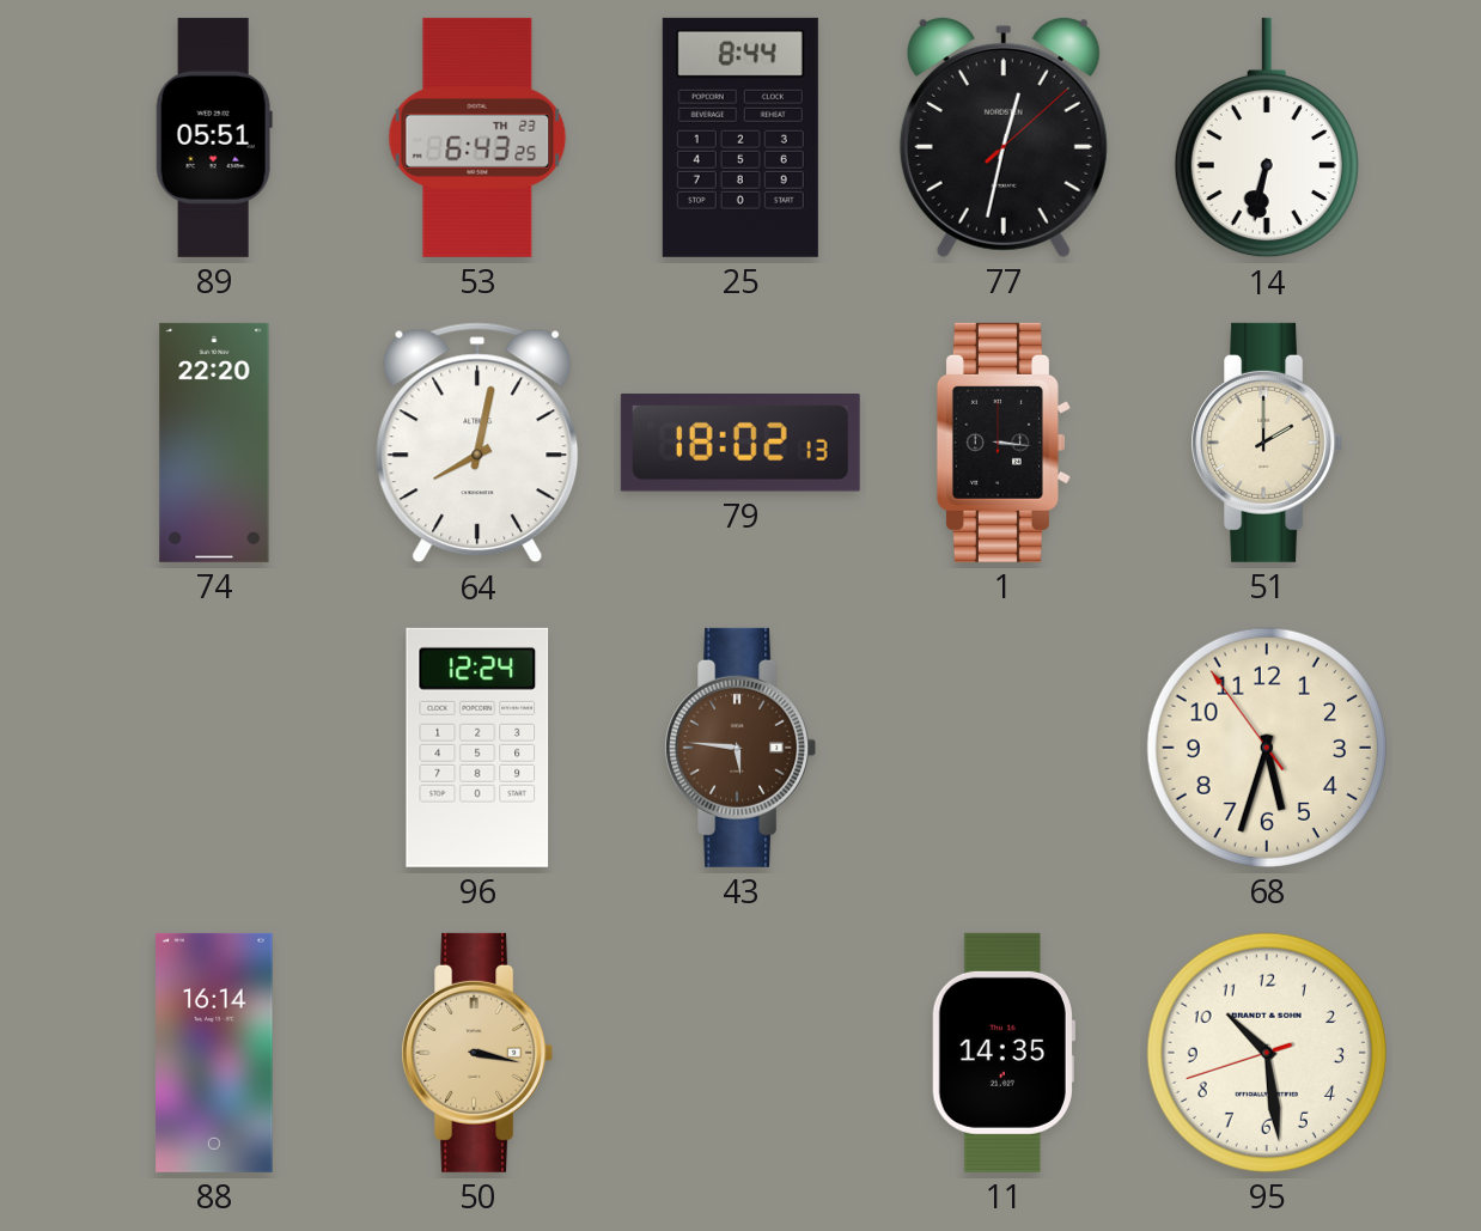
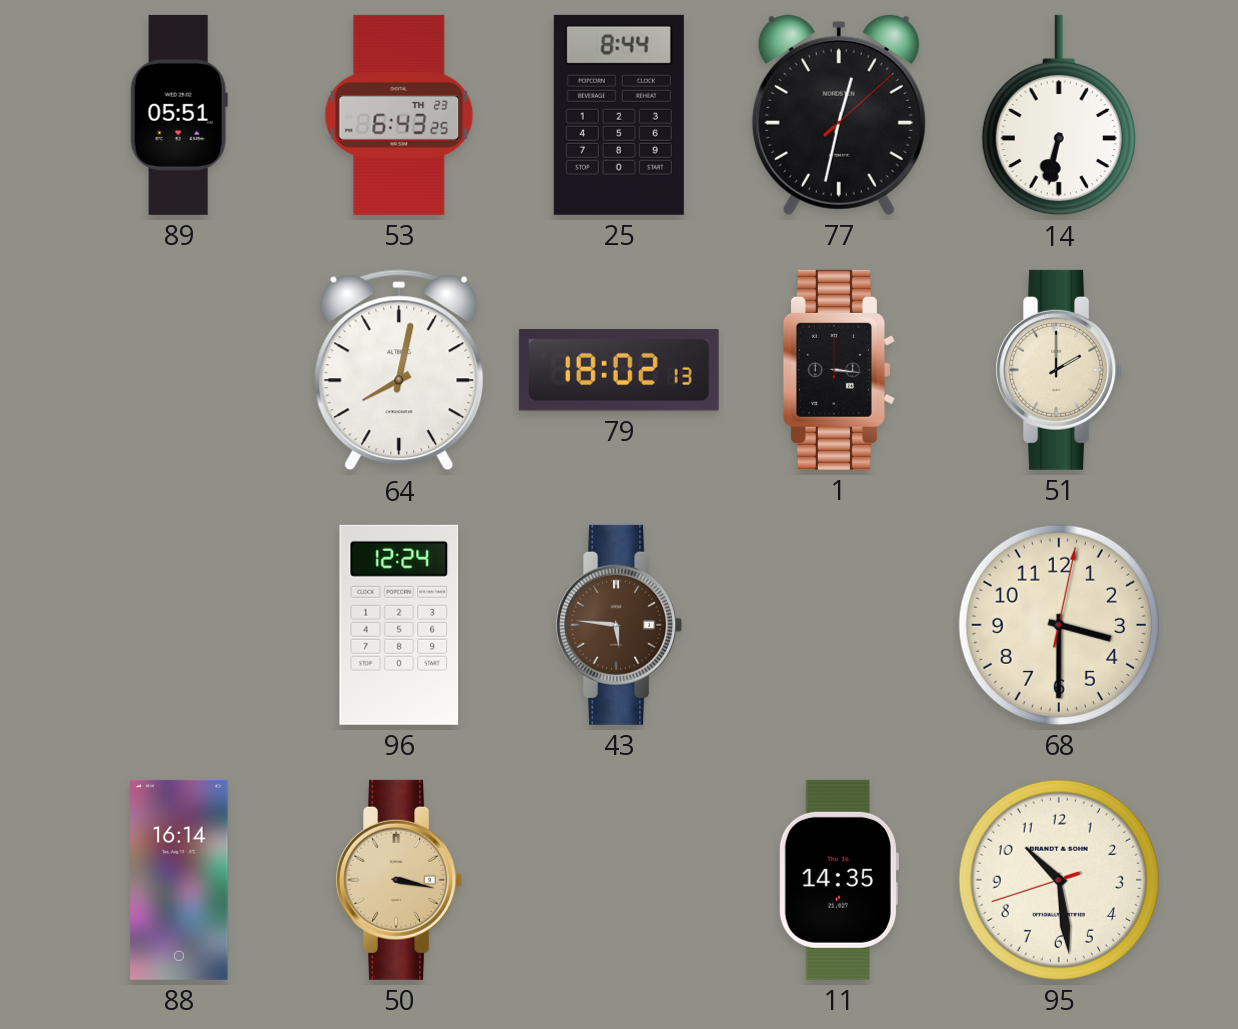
74: 22:20 -> none
68: 5:32 -> 3:30
